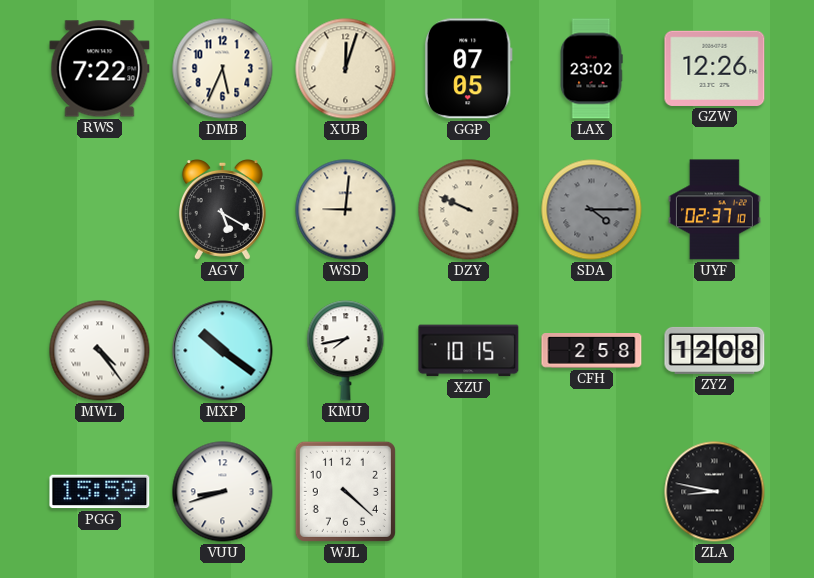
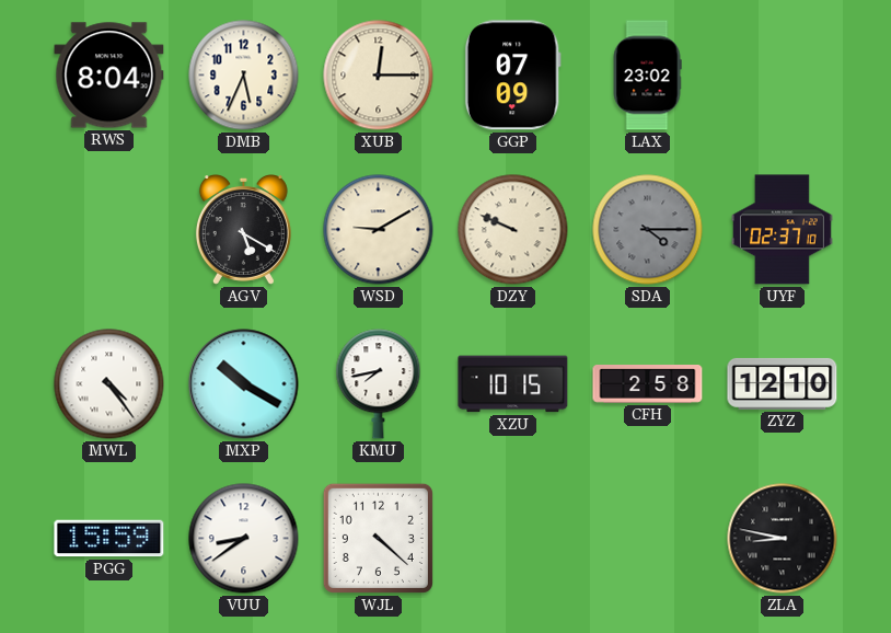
RWS: 7:22 -> 8:04
XUB: 12:03 -> 12:15
GGP: 07:05 -> 07:09
GZW: 12:26 -> none
WSD: 9:01 -> 9:10
MXP: 10:21 -> 10:20
ZYZ: 12:08 -> 12:10
VUU: 8:42 -> 8:39
